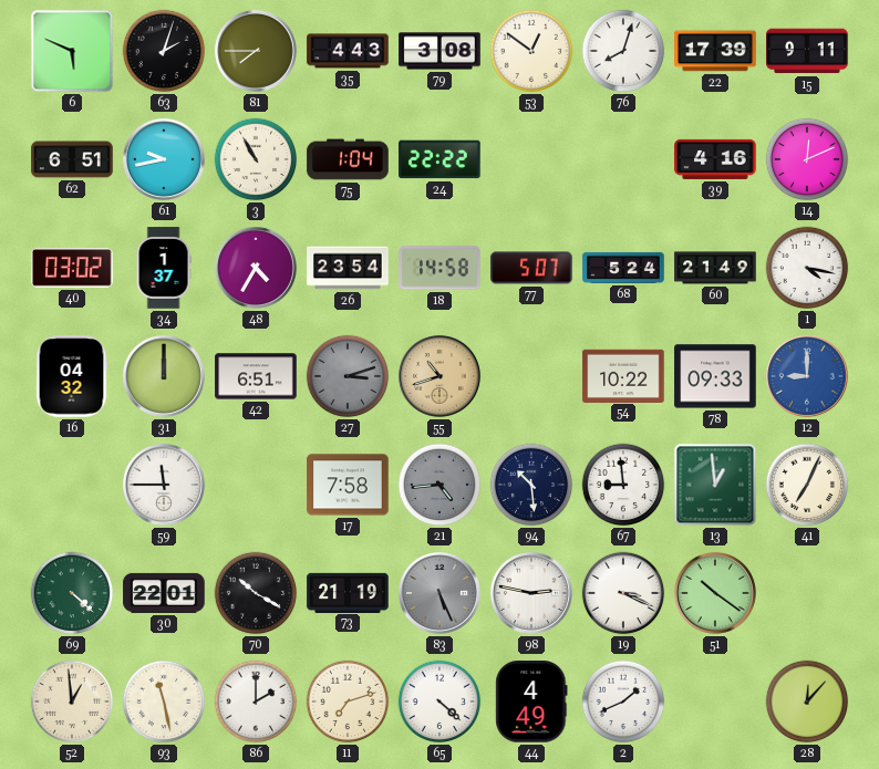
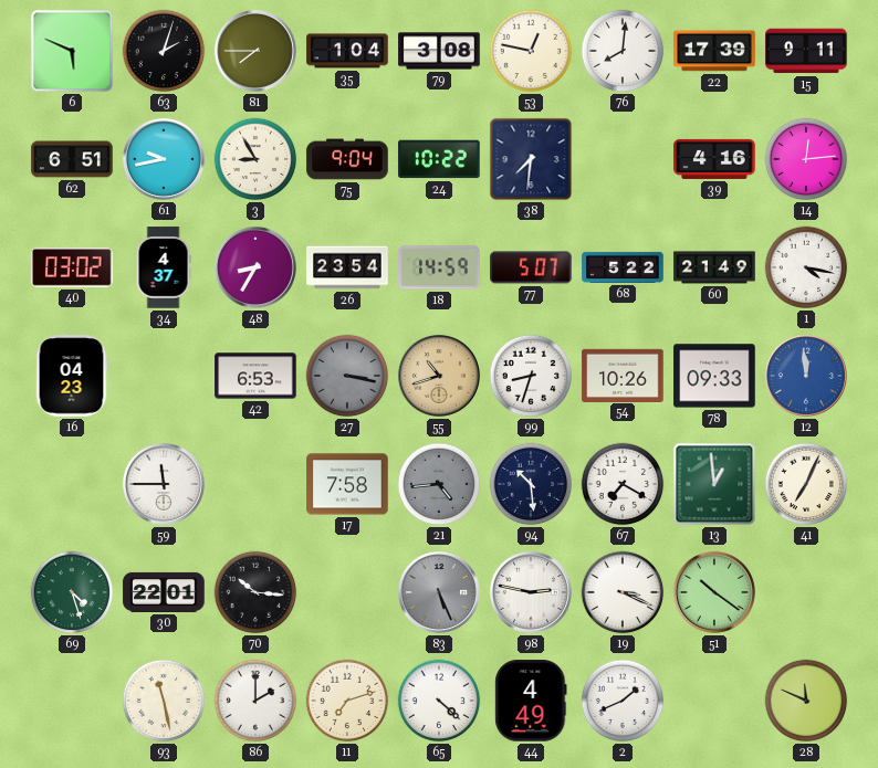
35: 4:43 -> 1:04
53: 12:51 -> 12:47
76: 8:03 -> 8:01
3: 10:55 -> 8:55
75: 1:04 -> 9:04
24: 22:22 -> 10:22
38: none -> 7:31
14: 12:11 -> 12:14
34: 1:37 -> 4:37
48: 4:35 -> 8:35
18: 14:58 -> 14:59
68: 5:24 -> 5:22
16: 04:32 -> 04:23
31: 12:00 -> none
42: 6:51 -> 6:53
27: 3:12 -> 3:17
99: none -> 8:33
54: 10:22 -> 10:26
12: 9:00 -> 11:59
67: 8:59 -> 7:20
69: 4:22 -> 4:27
70: 10:20 -> 10:16
73: 21:19 -> none
52: 12:59 -> none
28: 12:07 -> 11:49
